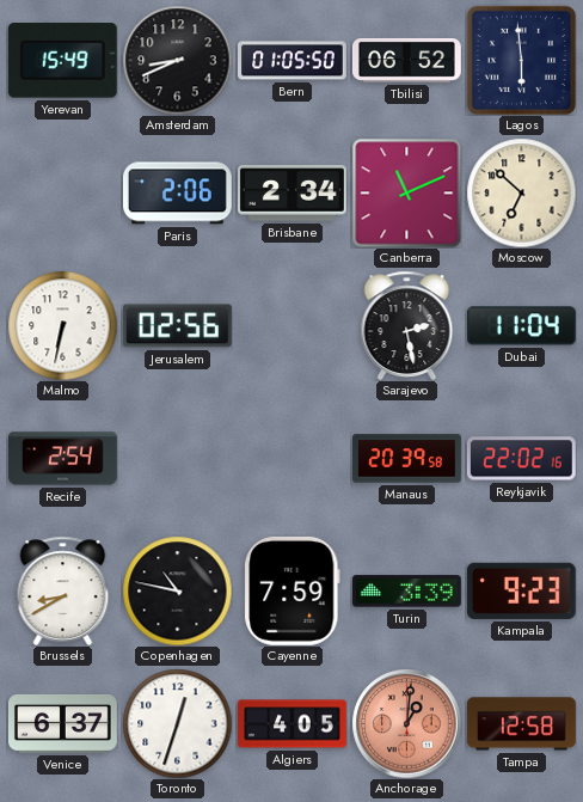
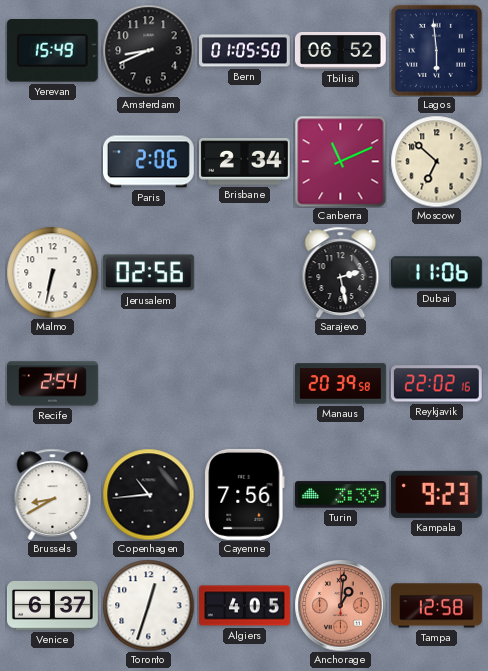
Dubai: 11:04 -> 11:06
Copenhagen: 10:47 -> 10:44
Cayenne: 7:59 -> 7:56
